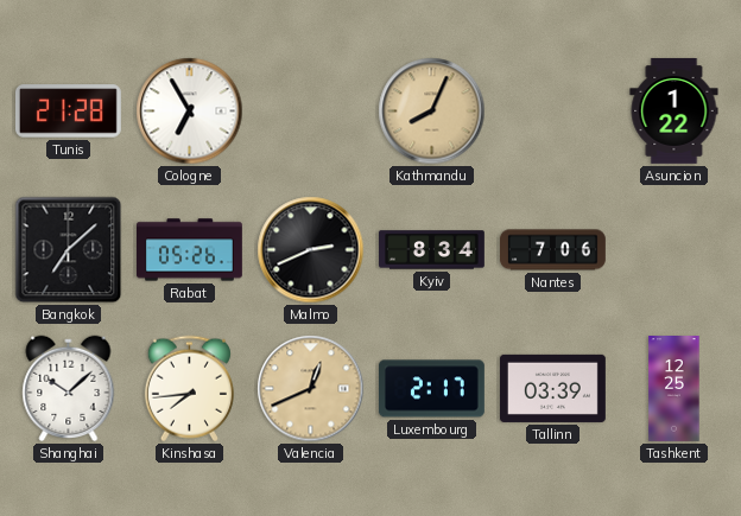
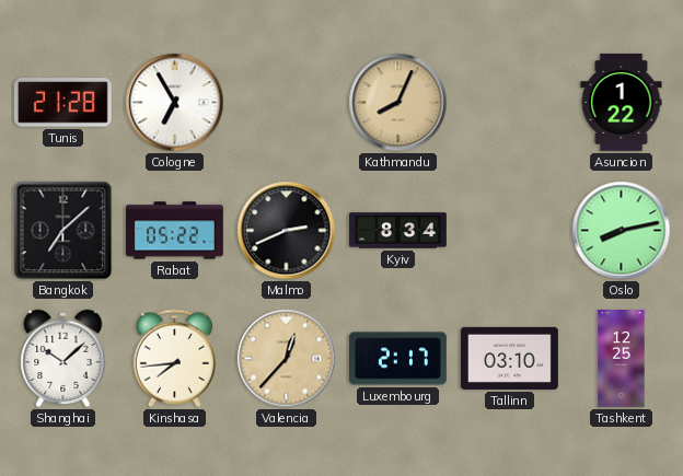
Rabat: 05:26 -> 05:22
Nantes: 7:06 -> none
Oslo: none -> 8:13
Valencia: 12:41 -> 12:37
Tallinn: 03:39 -> 03:10
